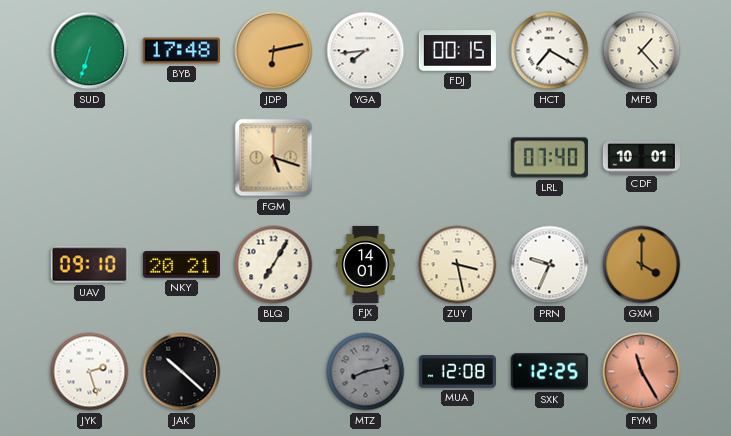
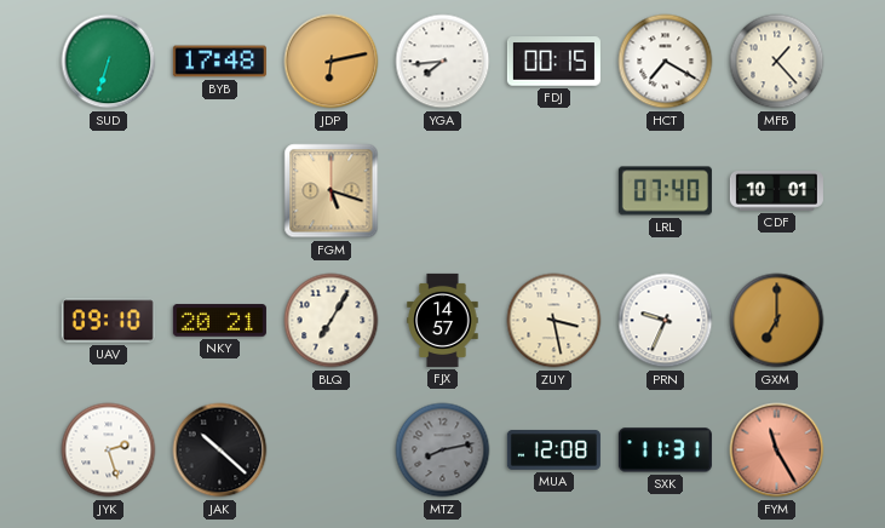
FJX: 14:01 -> 14:57
GXM: 4:00 -> 7:00
SXK: 12:25 -> 11:31
